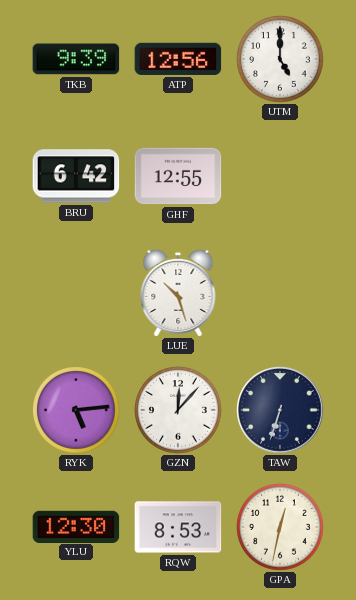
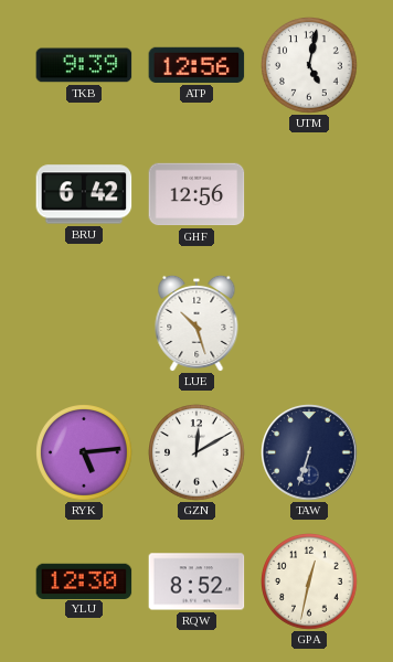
UTM: 5:00 -> 5:02
GHF: 12:55 -> 12:56
GZN: 12:07 -> 12:10
RQW: 8:53 -> 8:52
